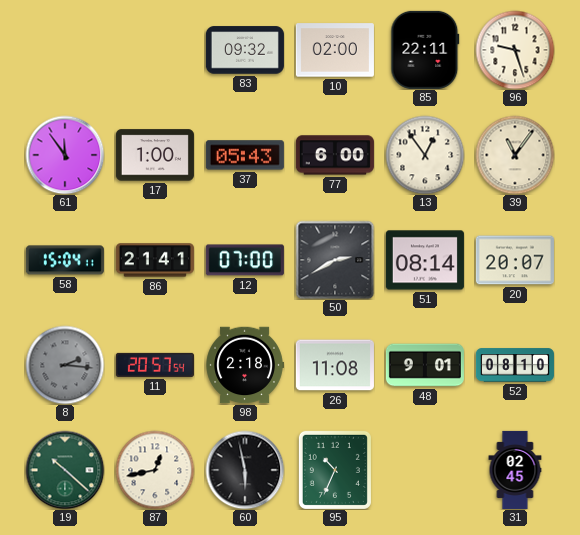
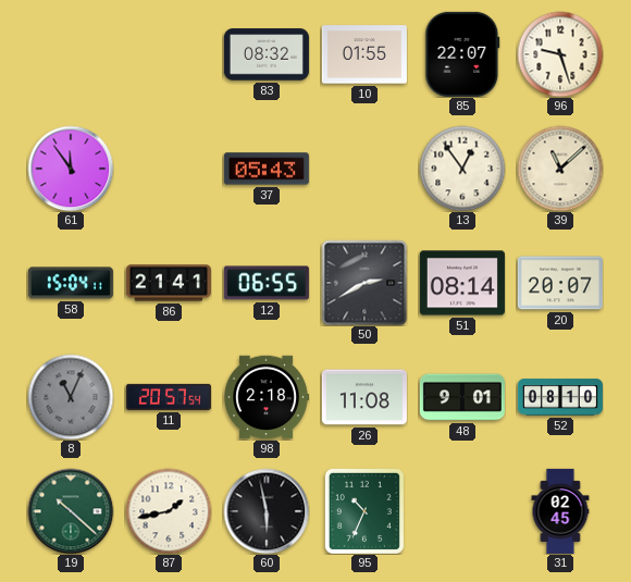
83: 09:32 -> 08:32
10: 02:00 -> 01:55
85: 22:11 -> 22:07
17: 1:00 -> none
77: 6:00 -> none
39: 11:06 -> 11:08
12: 07:00 -> 06:55
8: 2:16 -> 11:04
87: 12:43 -> 1:43
